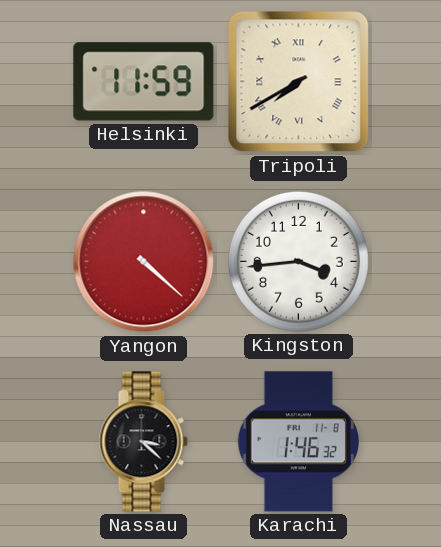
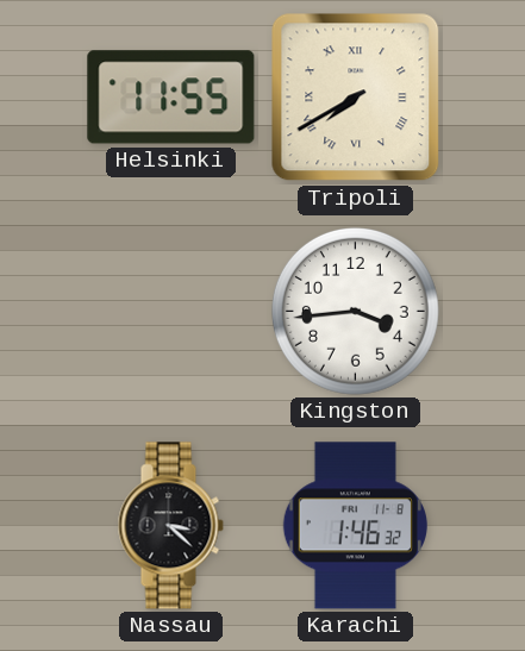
Helsinki: 11:59 -> 11:55
Yangon: 4:22 -> none
